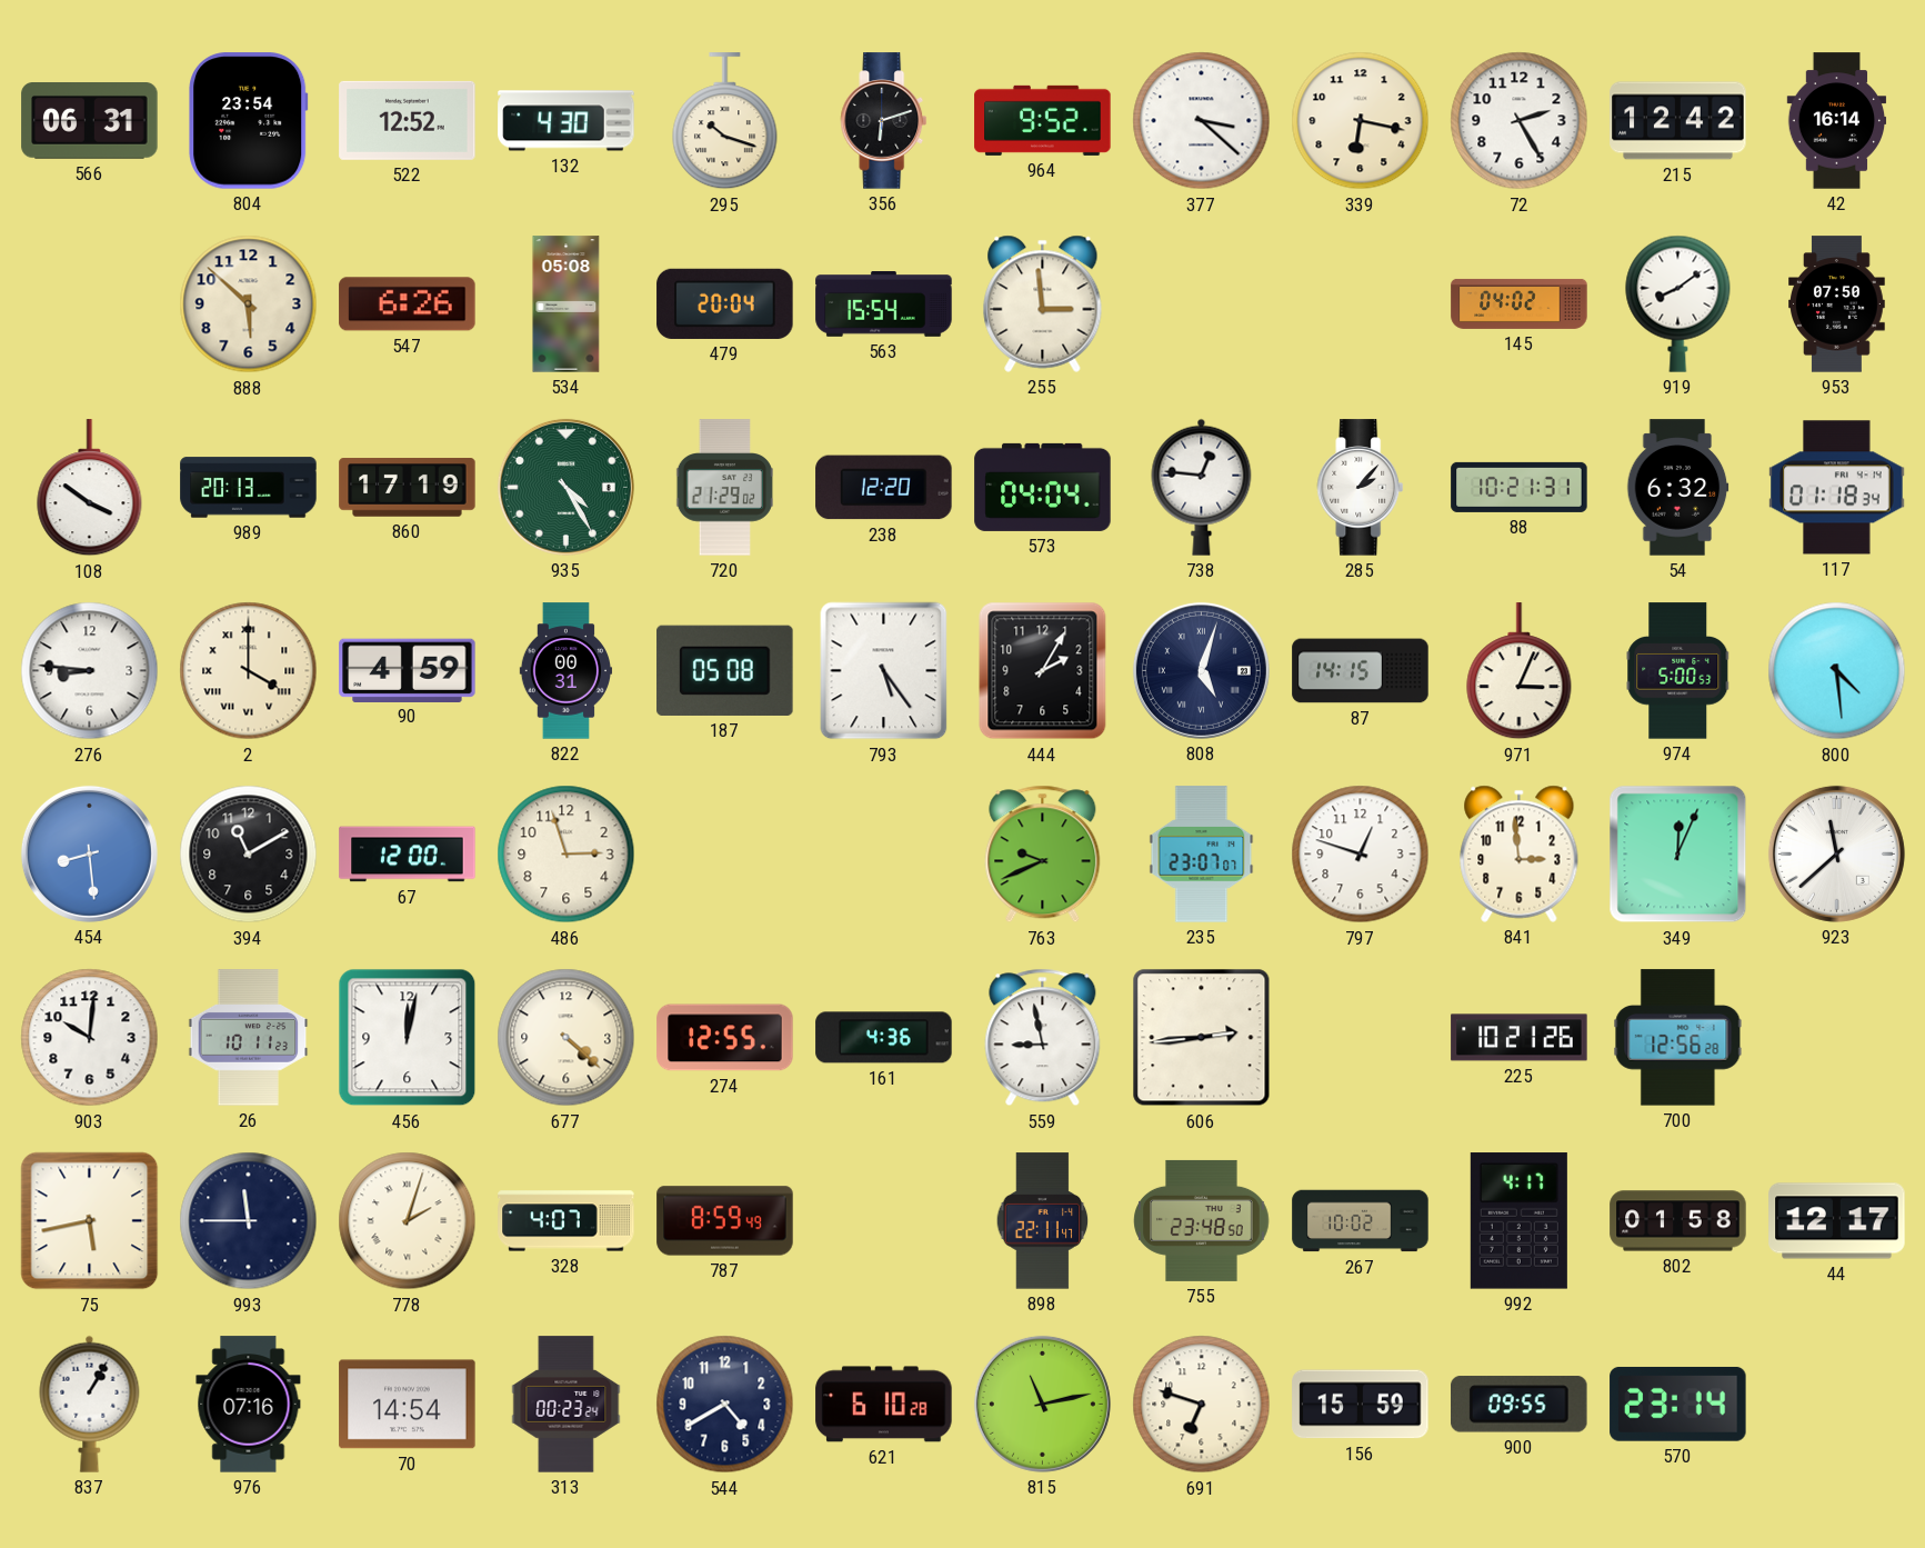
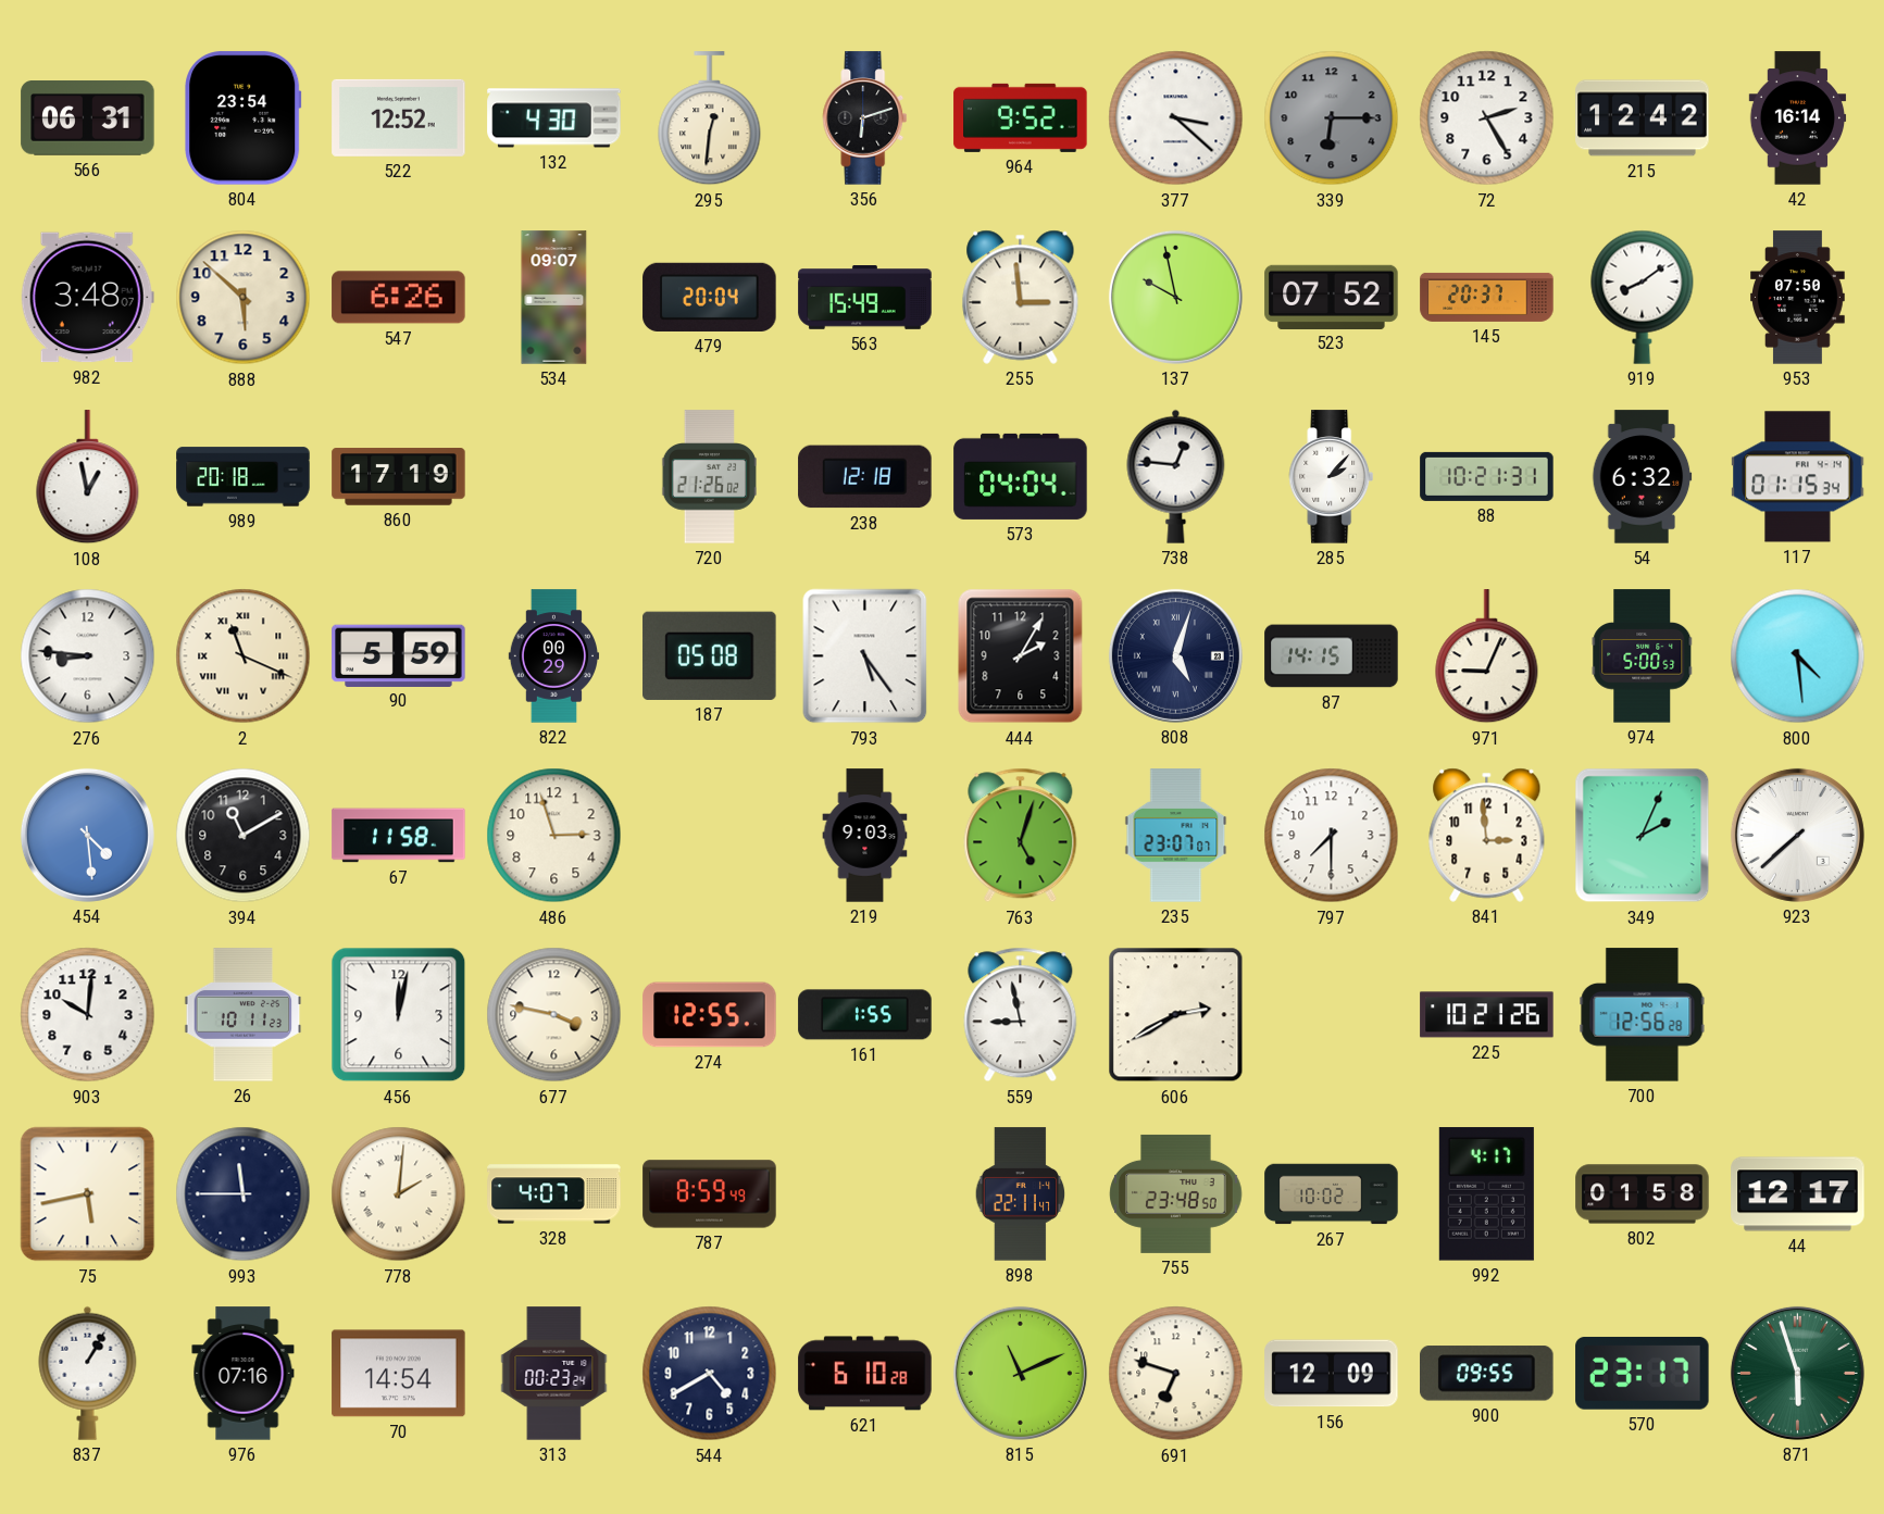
295: 10:18 -> 12:31
339: 6:17 -> 6:15
339 dial: cream -> grey
982: none -> 3:48
534: 05:08 -> 09:07
563: 15:54 -> 15:49
137: none -> 9:58
523: none -> 07:52
145: 04:02 -> 20:37
108: 3:51 -> 12:58
989: 20:13 -> 20:18
935: 4:25 -> none
720: 21:29 -> 21:26
238: 12:20 -> 12:18
117: 01:18 -> 01:15
2: 4:00 -> 11:19
90: 4:59 -> 5:59
822: 00:31 -> 00:29
971: 3:04 -> 9:04
454: 8:29 -> 4:29
67: 12:00 -> 11:58
219: none -> 9:03
763: 9:41 -> 5:03
797: 12:48 -> 7:30
349: 12:04 -> 2:04
923: 11:38 -> 7:38
677: 4:22 -> 3:47
161: 4:36 -> 1:55
606: 2:44 -> 2:40
778: 2:03 -> 2:01
815: 11:13 -> 11:11
156: 15:59 -> 12:09
570: 23:14 -> 23:17
871: none -> 5:57
